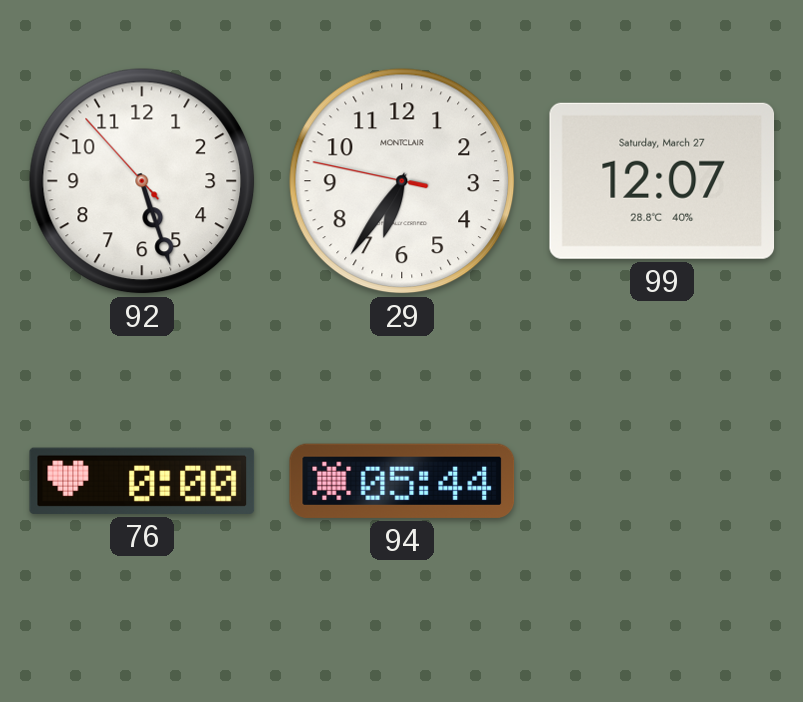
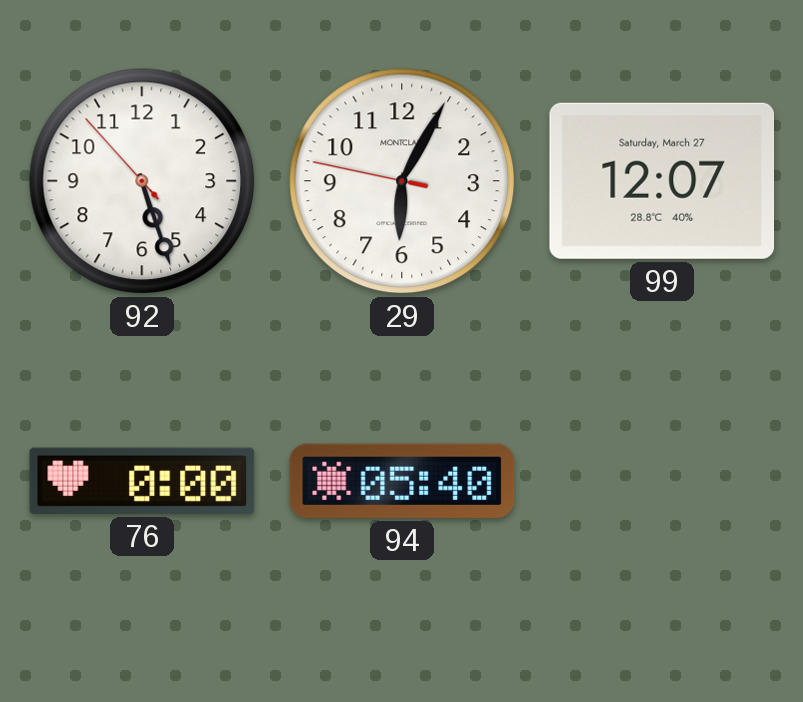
29: 6:35 -> 6:04
94: 05:44 -> 05:40
